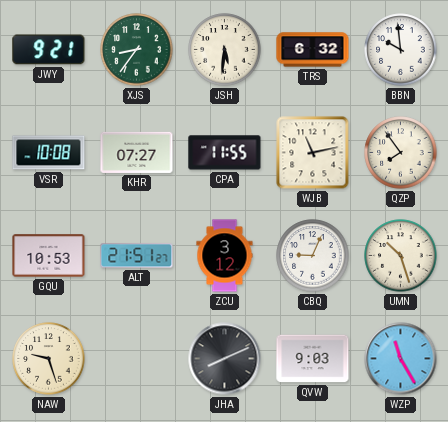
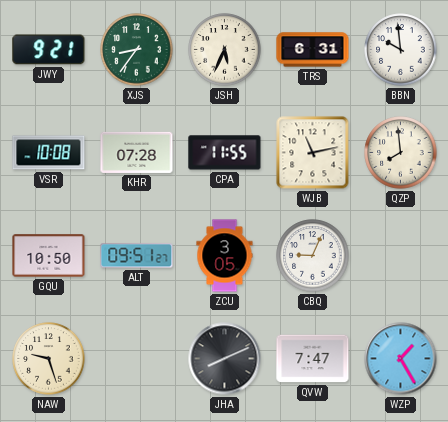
JSH: 5:31 -> 5:34
TRS: 6:32 -> 6:31
KHR: 07:27 -> 07:28
QZP: 7:54 -> 7:59
GQU: 10:53 -> 10:50
ALT: 21:51 -> 09:51
ZCU: 3:12 -> 3:05
UMN: 10:27 -> none
QVW: 9:03 -> 7:47
WZP: 11:25 -> 1:25
